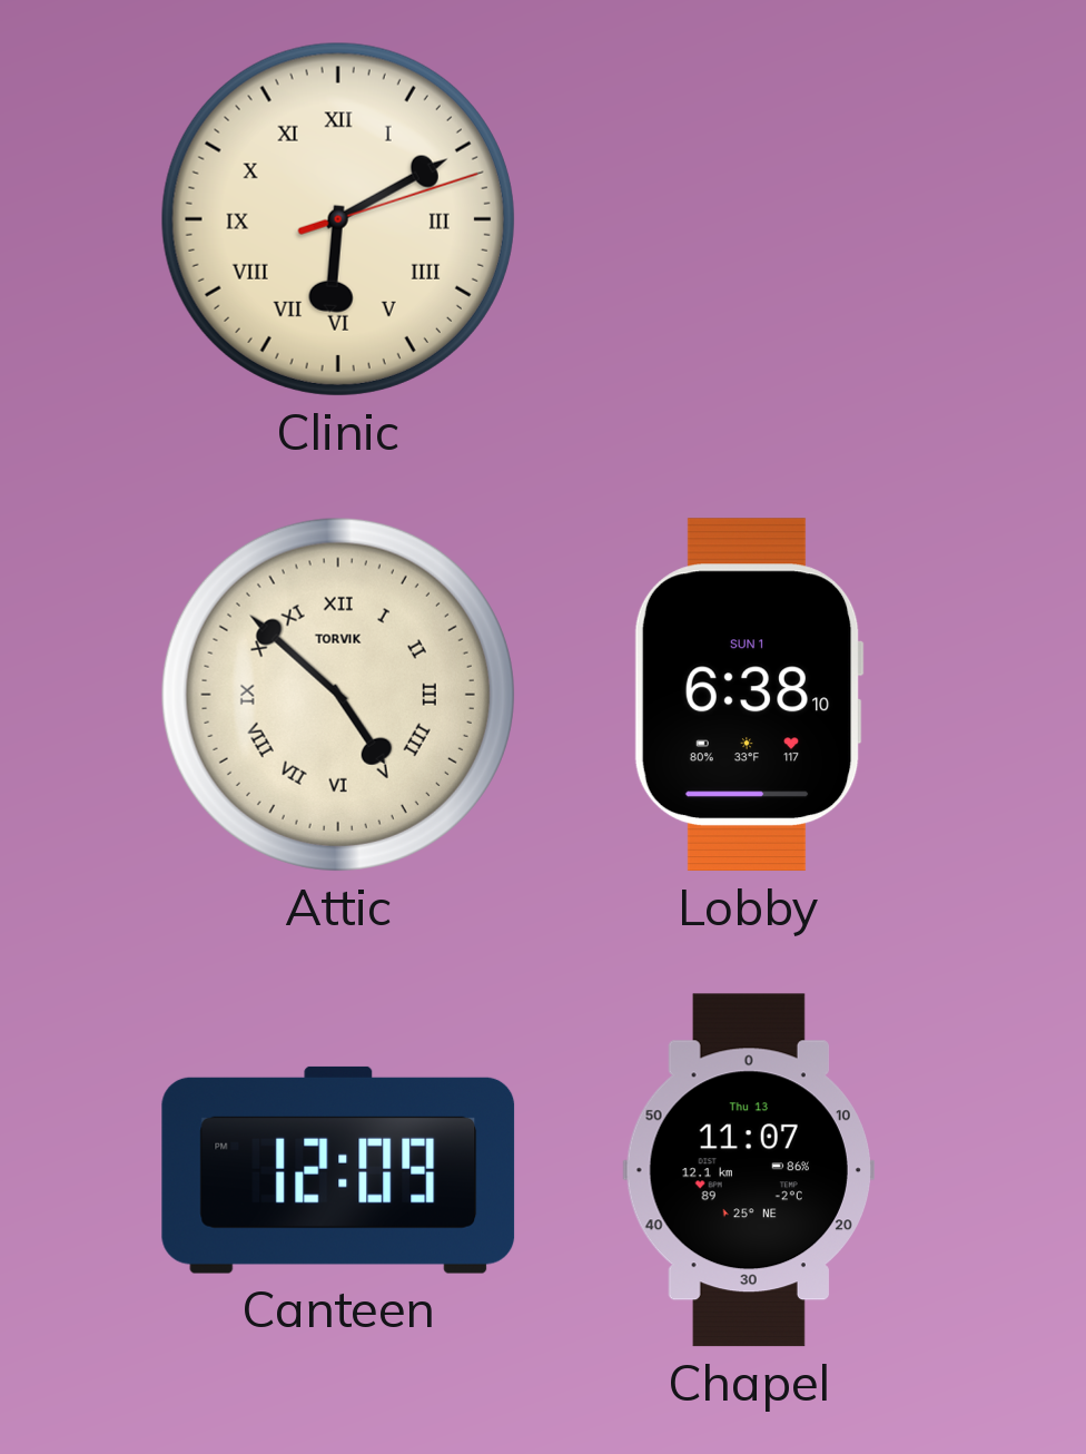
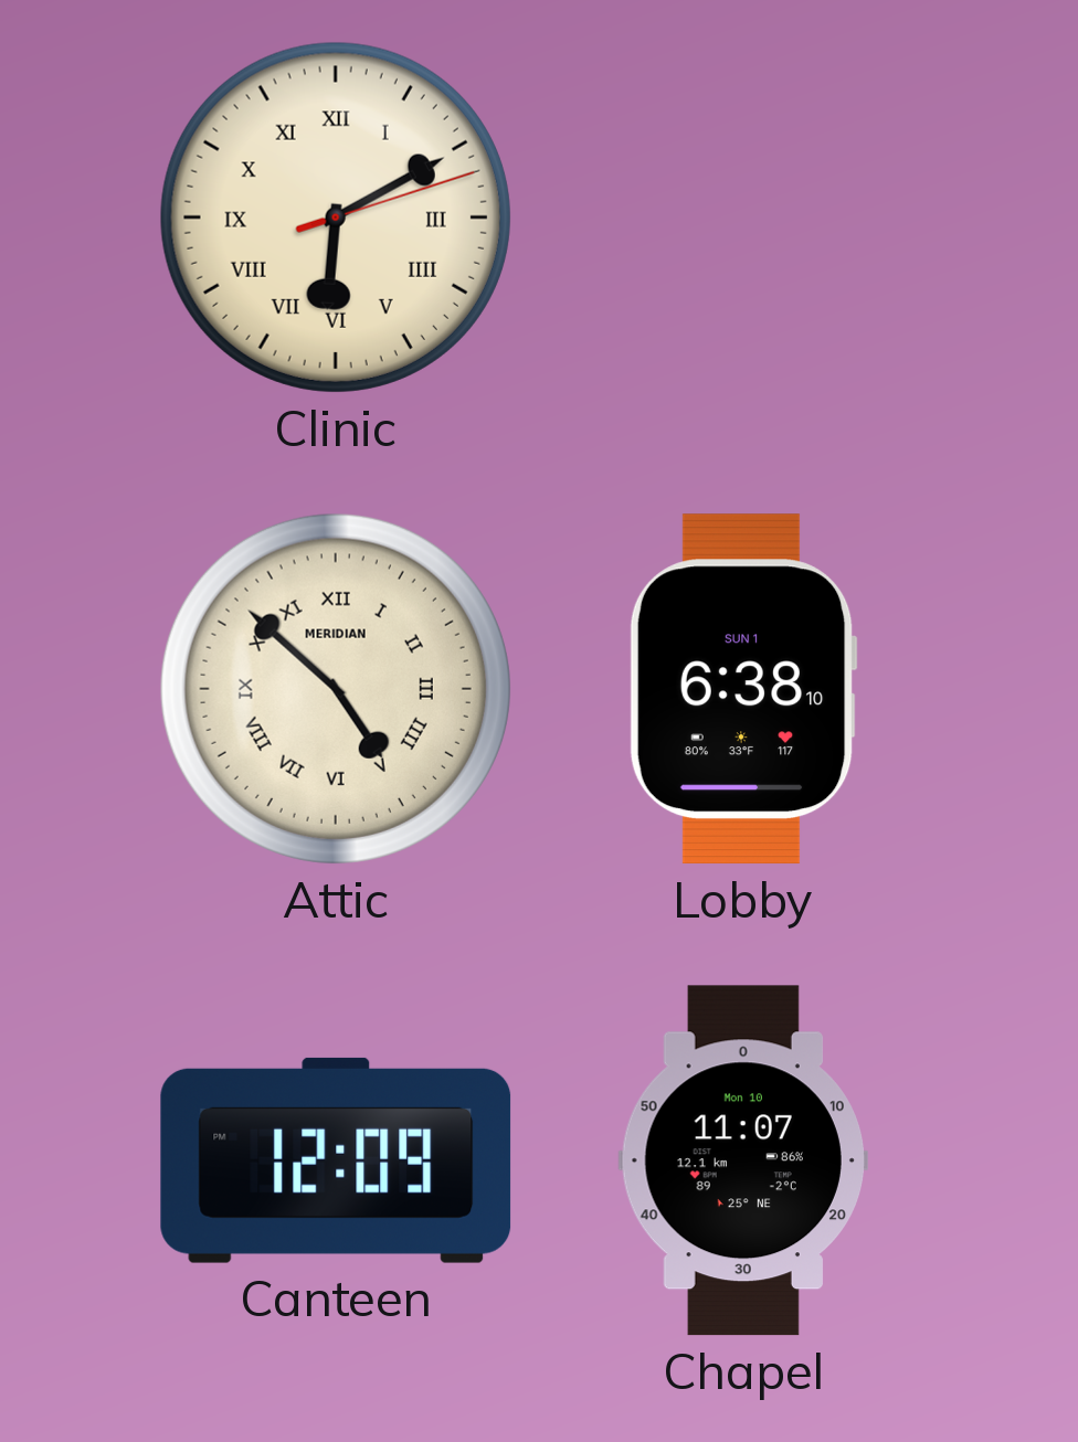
Attic brand: TORVIK -> MERIDIAN
Chapel date: Thu 13 -> Mon 10
